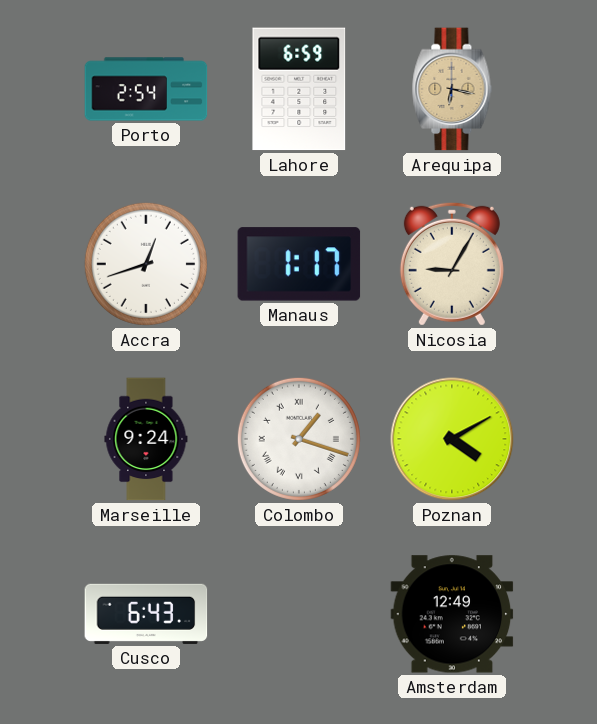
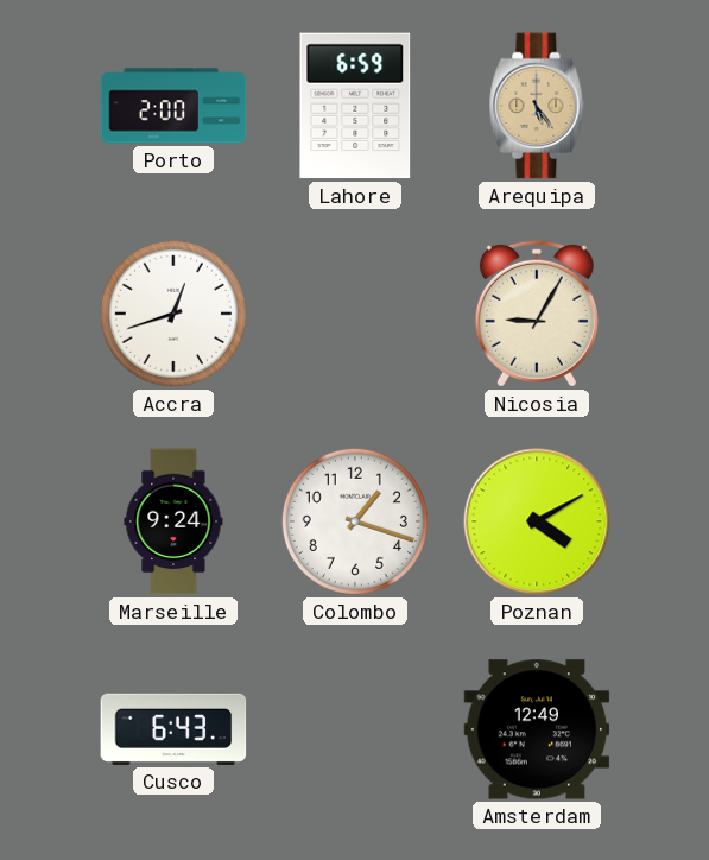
Porto: 2:54 -> 2:00
Arequipa: 6:17 -> 5:24
Manaus: 1:17 -> none
Colombo numerals: Roman -> Arabic
